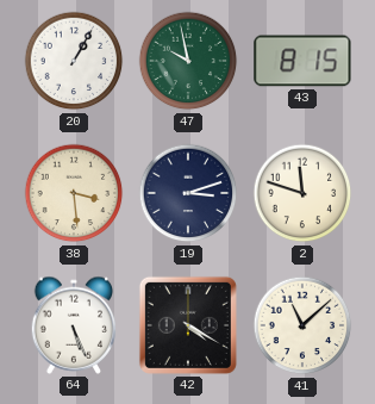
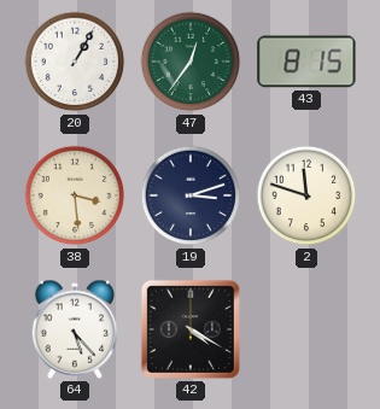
47: 9:58 -> 12:36
64: 5:26 -> 5:23
41: 11:08 -> none
